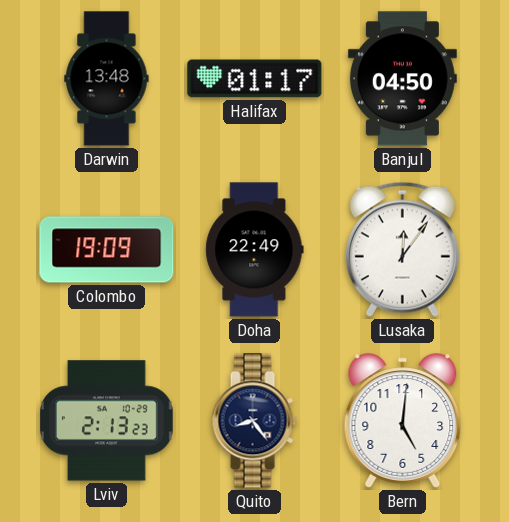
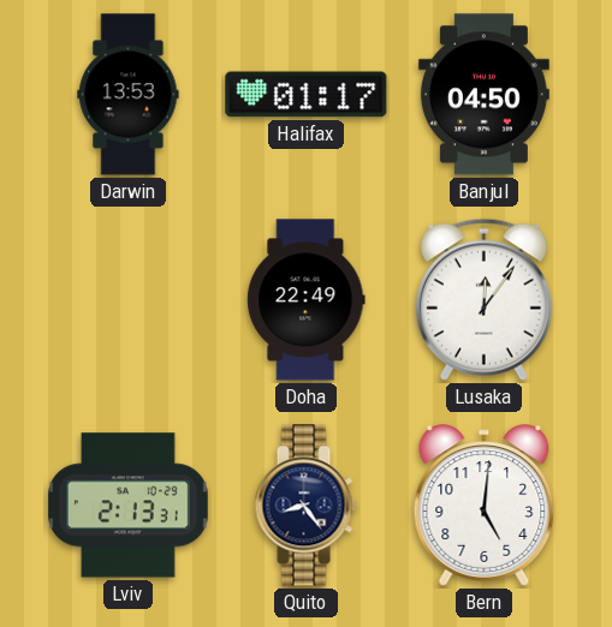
Darwin: 13:48 -> 13:53
Colombo: 19:09 -> none
Lviv: 2:13:23 -> 2:13:31
